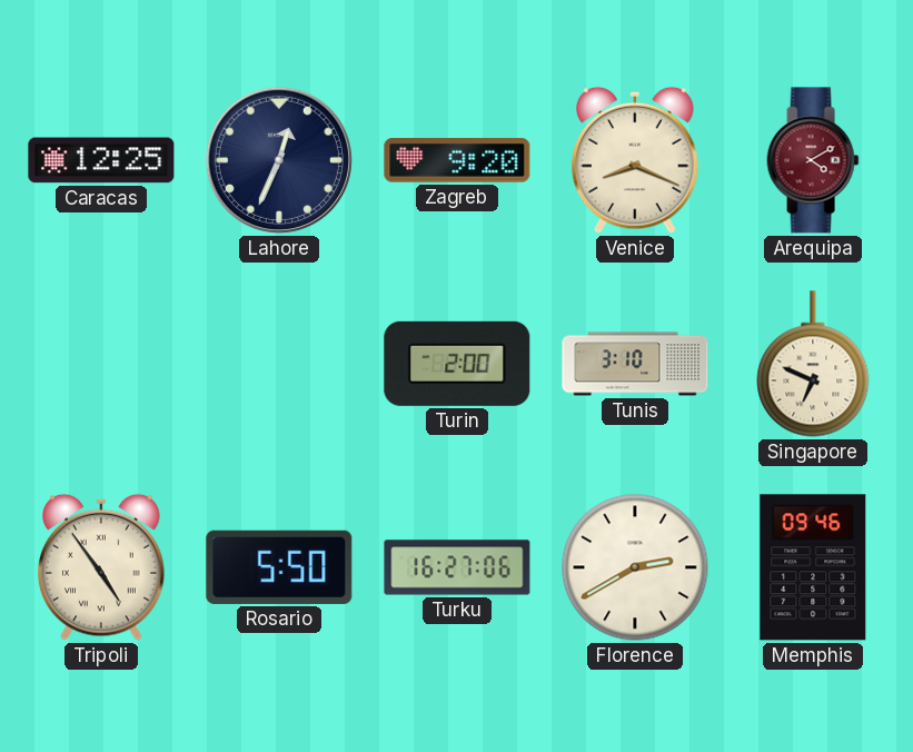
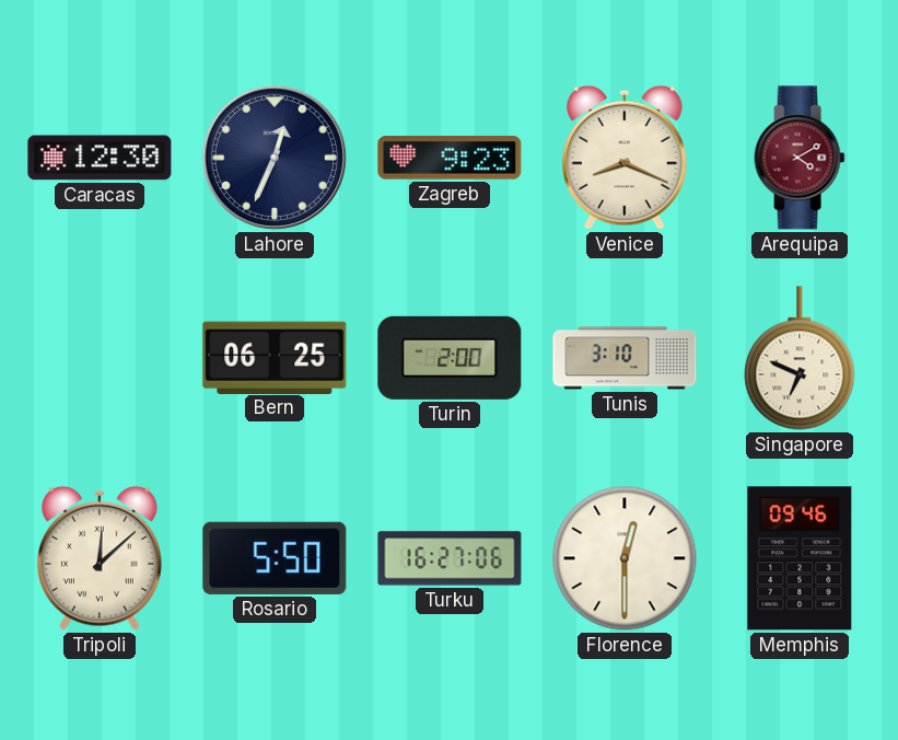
Caracas: 12:25 -> 12:30
Zagreb: 9:20 -> 9:23
Bern: none -> 06:25
Tripoli: 4:54 -> 12:08
Florence: 2:40 -> 12:30
